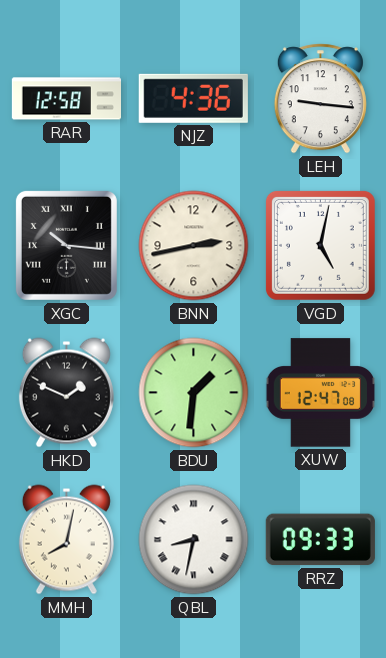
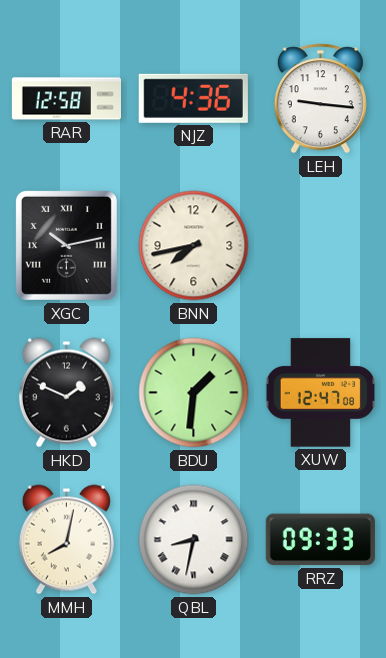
XGC: 10:16 -> 10:13
BNN: 2:43 -> 7:43
VGD: 5:02 -> none
